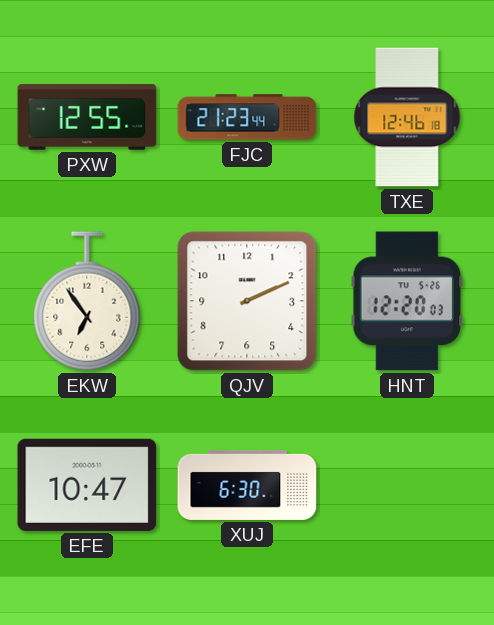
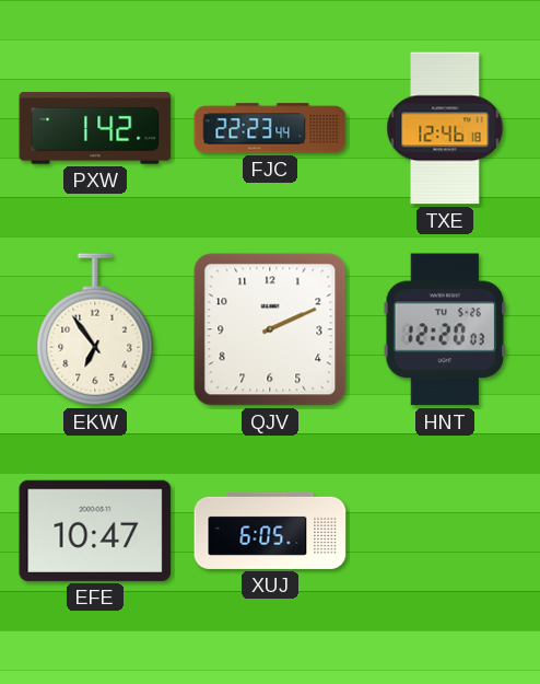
PXW: 12:55 -> 1:42
FJC: 21:23 -> 22:23
XUJ: 6:30 -> 6:05
